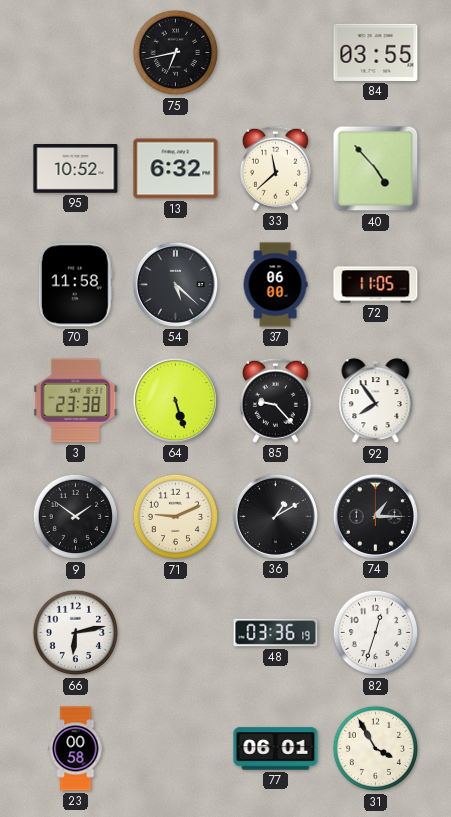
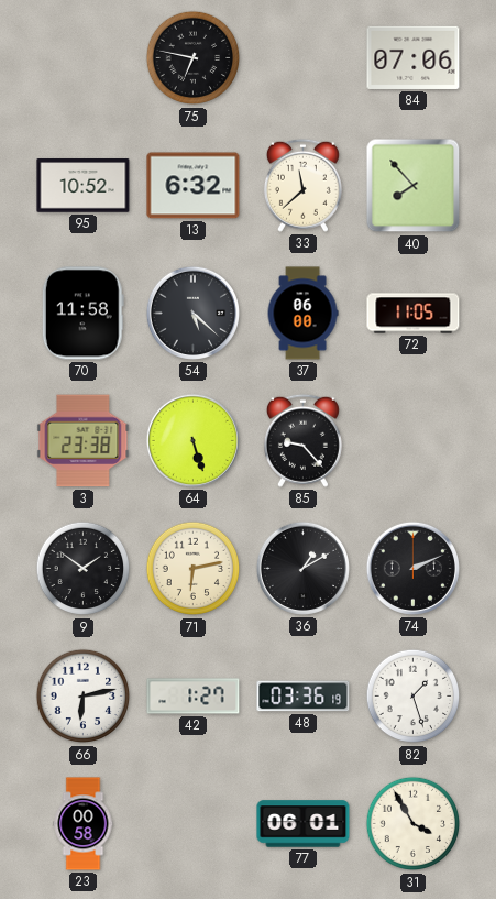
75: 6:43 -> 6:47
84: 03:55 -> 07:06
40: 4:53 -> 7:53
92: 7:54 -> none
71: 9:11 -> 6:13
74: 1:15 -> 2:11
42: none -> 1:27
82: 12:33 -> 1:27
